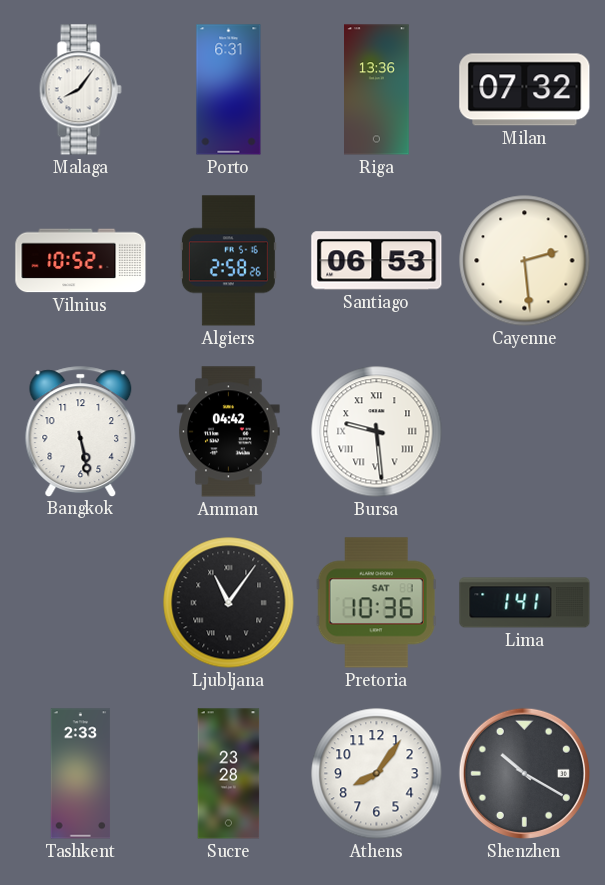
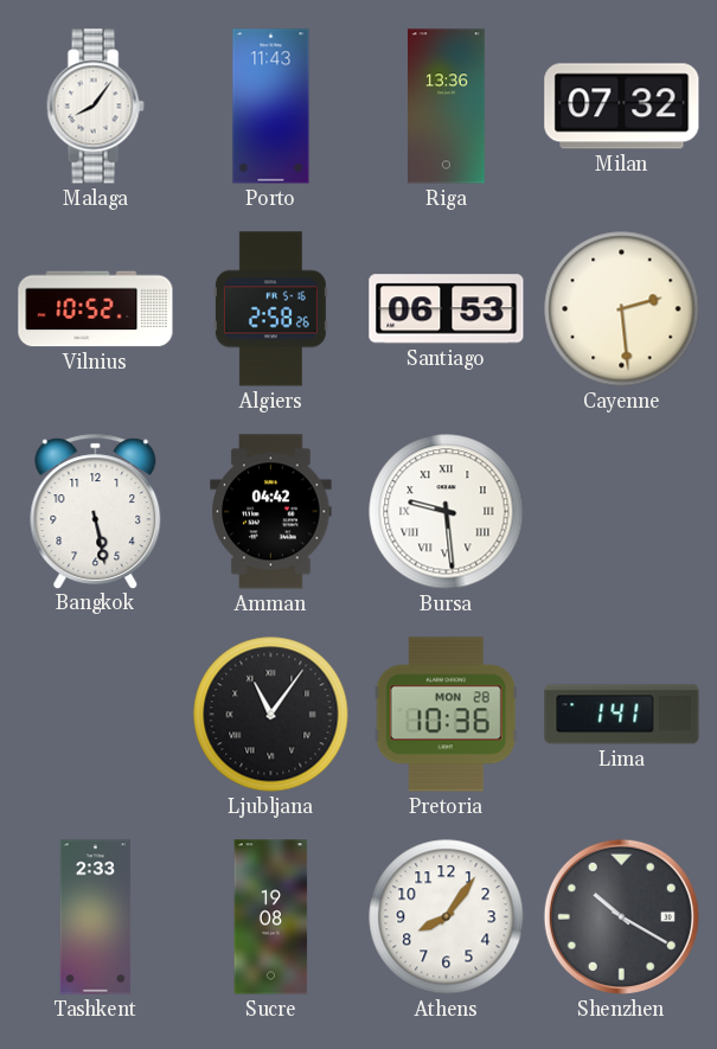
Porto: 6:31 -> 11:43
Pretoria date: SAT 1 -> MON 28
Sucre: 23:28 -> 19:08
